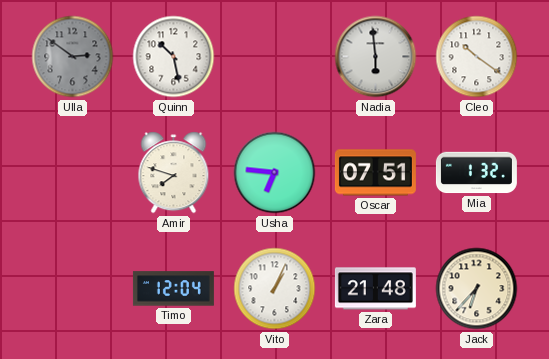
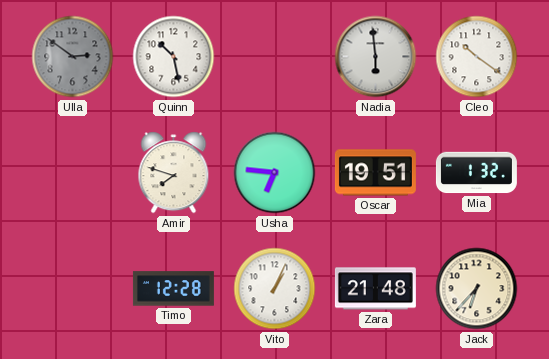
Oscar: 07:51 -> 19:51
Timo: 12:04 -> 12:28
